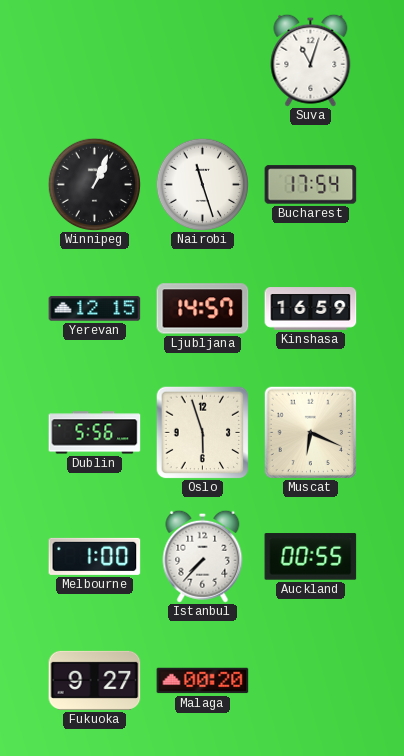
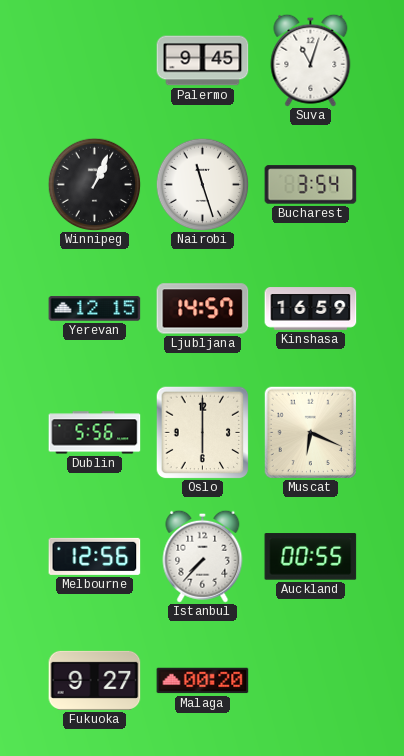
Palermo: none -> 9:45
Bucharest: 17:54 -> 3:54
Oslo: 5:57 -> 6:00
Melbourne: 1:00 -> 12:56
